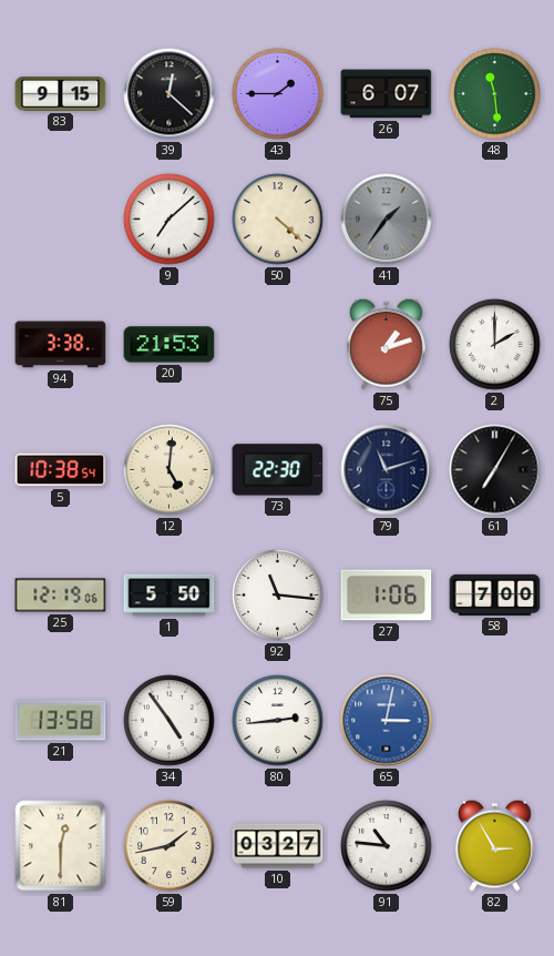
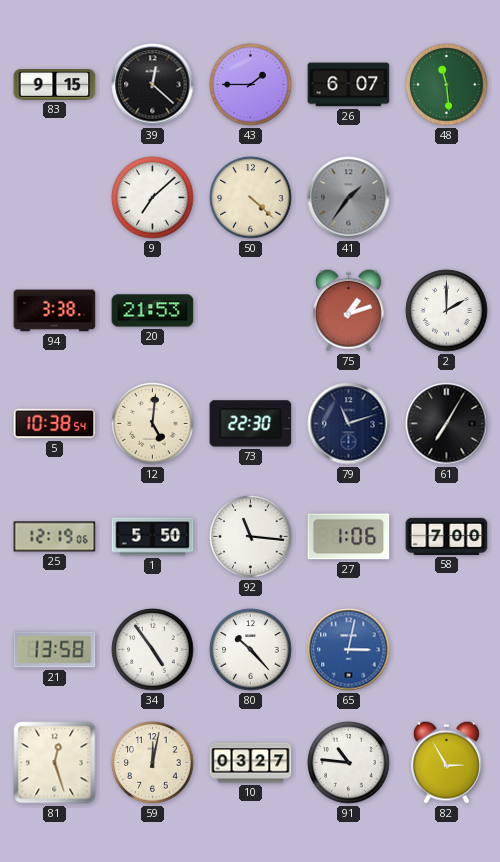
80: 2:44 -> 10:23
81: 12:30 -> 12:27
59: 1:43 -> 12:02
